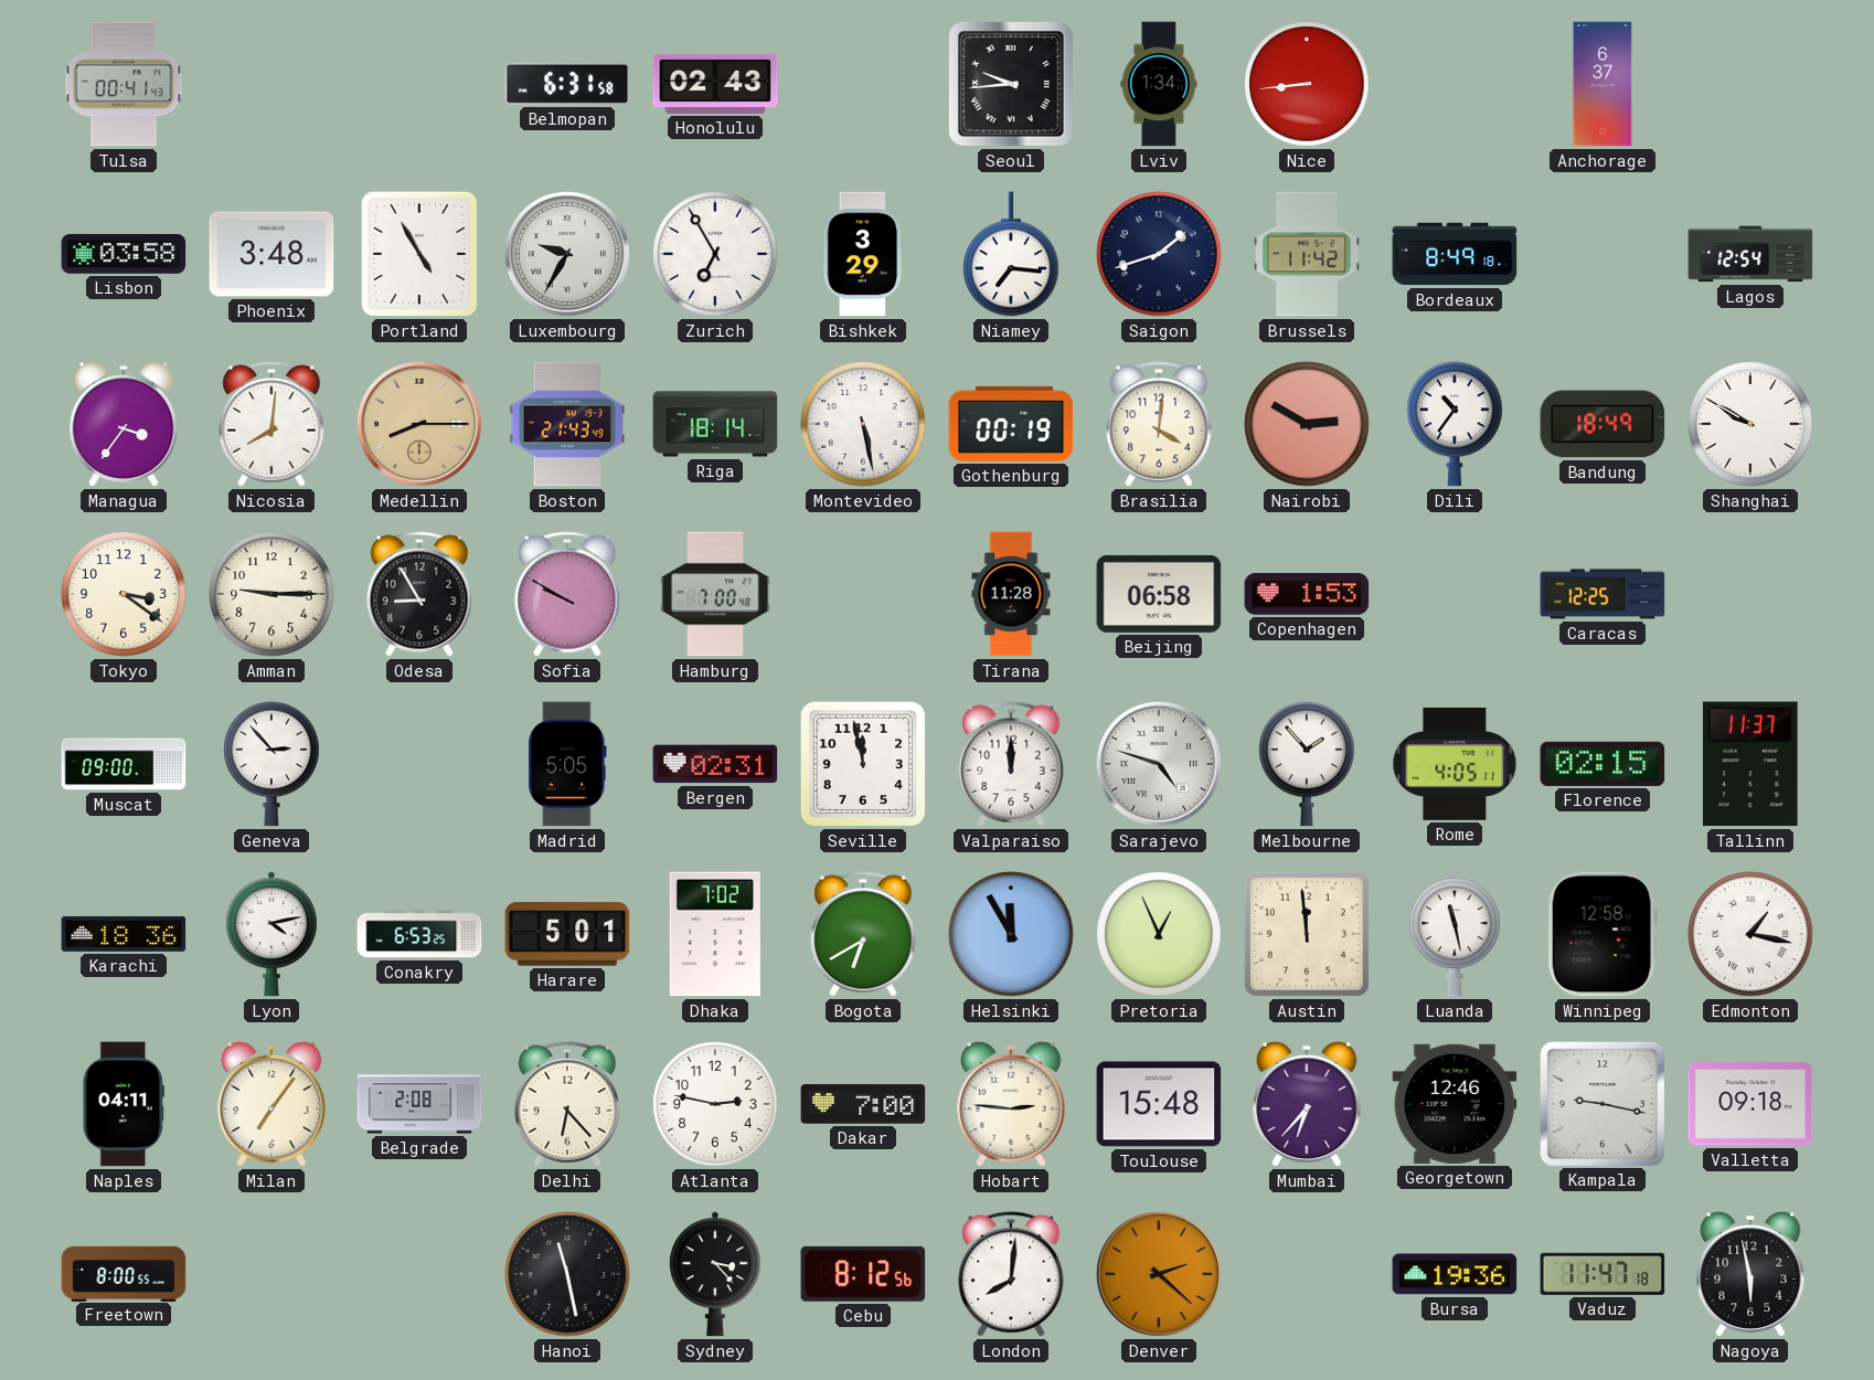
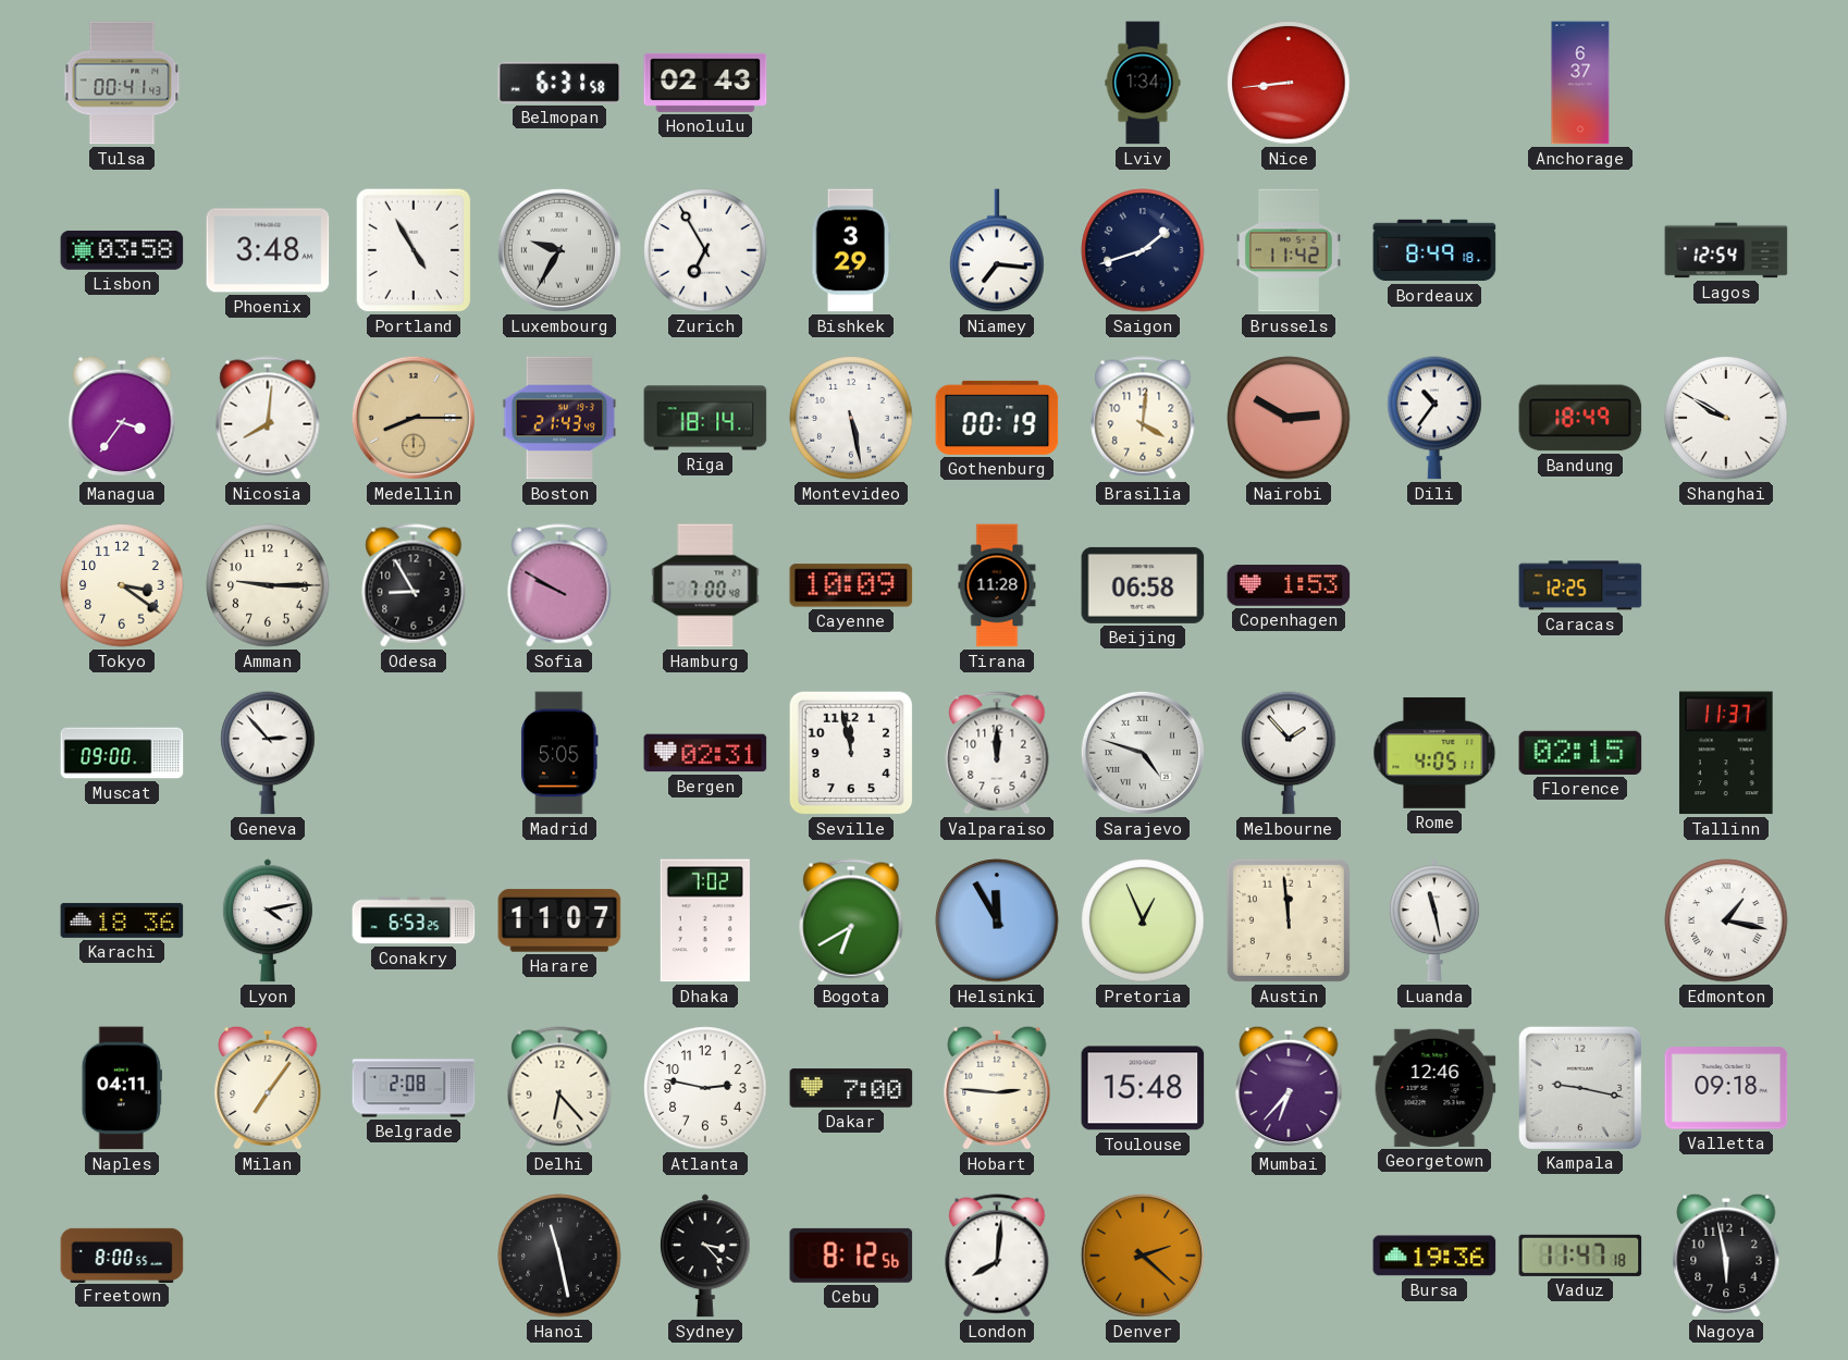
Seoul: 9:44 -> none
Cayenne: none -> 10:09
Harare: 5:01 -> 11:07
Winnipeg: 12:58 -> none
